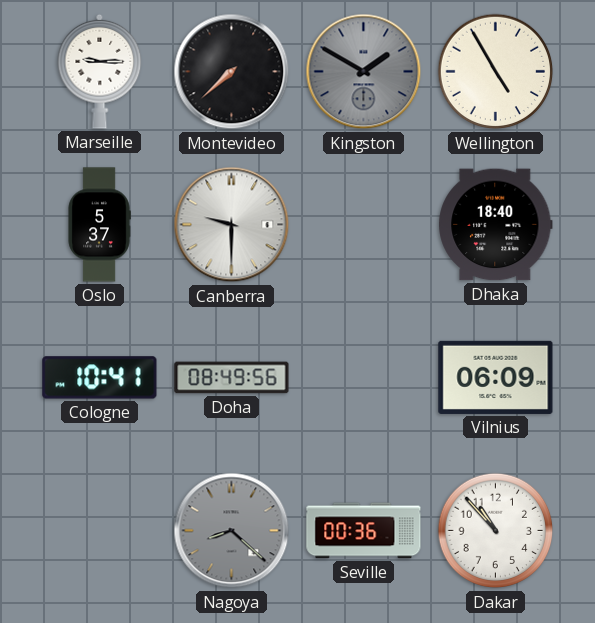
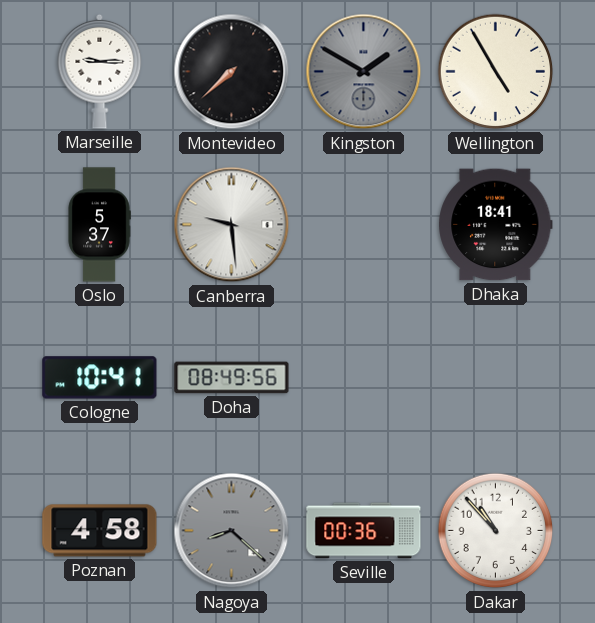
Canberra: 9:30 -> 9:29
Dhaka: 18:40 -> 18:41
Vilnius: 06:09 -> none
Poznan: none -> 4:58
